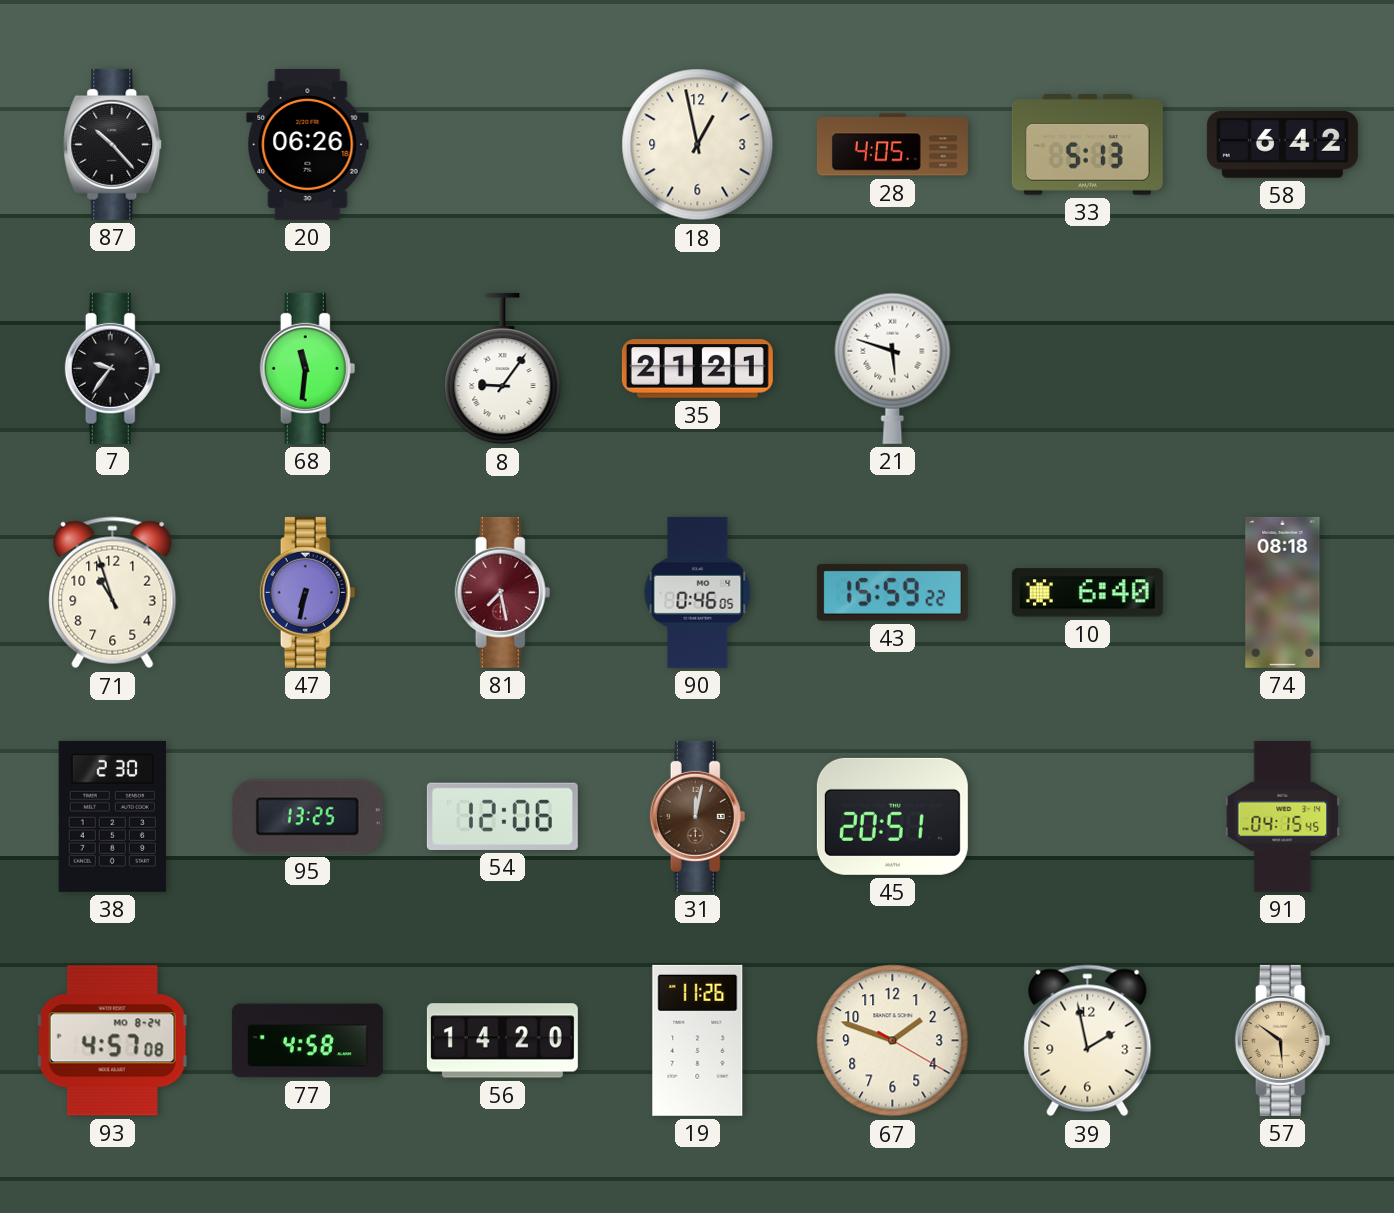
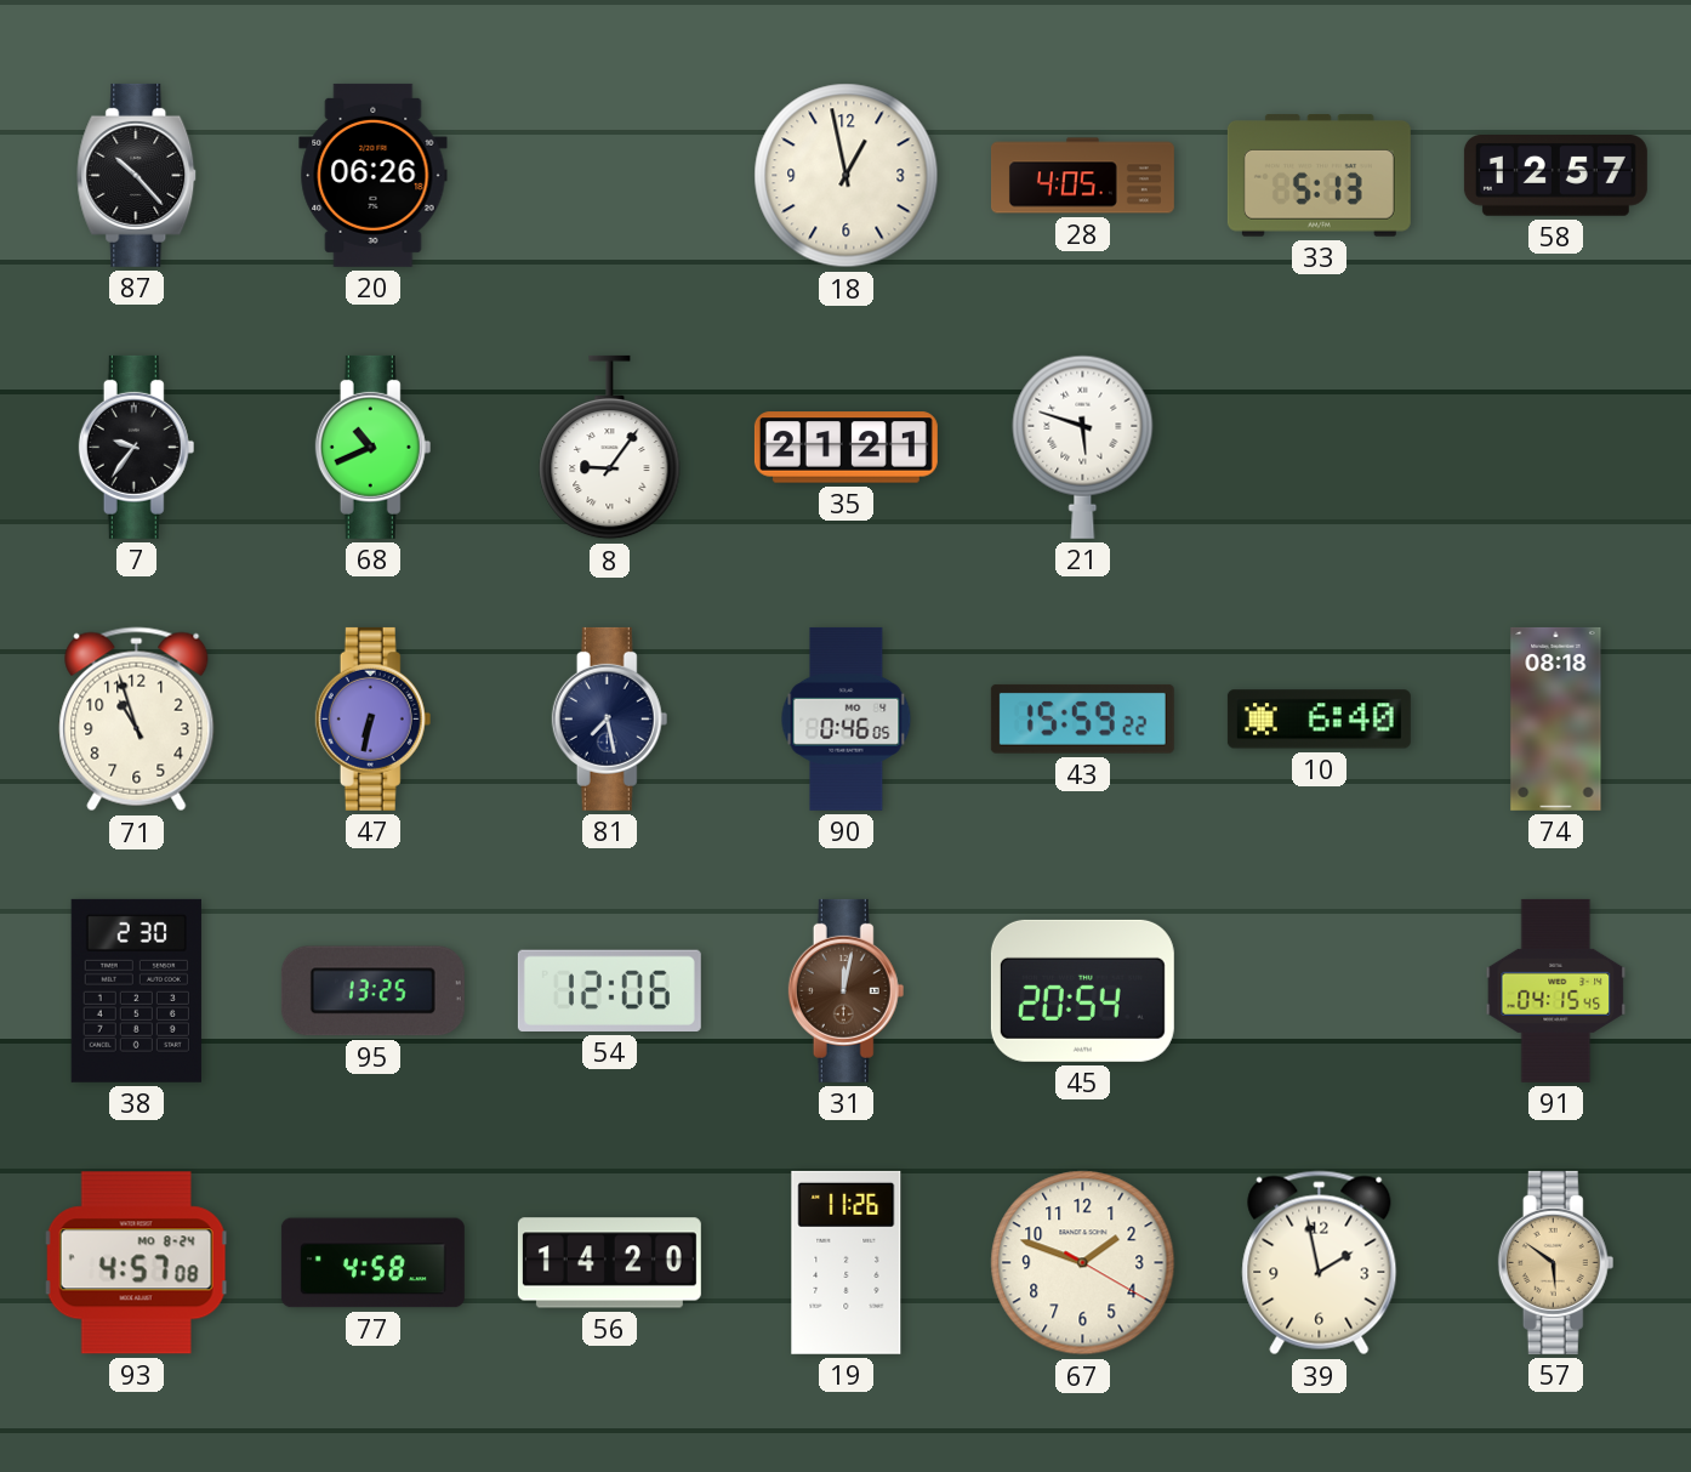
58: 6:42 -> 12:57
68: 11:31 -> 10:41
81 dial: burgundy -> navy
45: 20:51 -> 20:54
